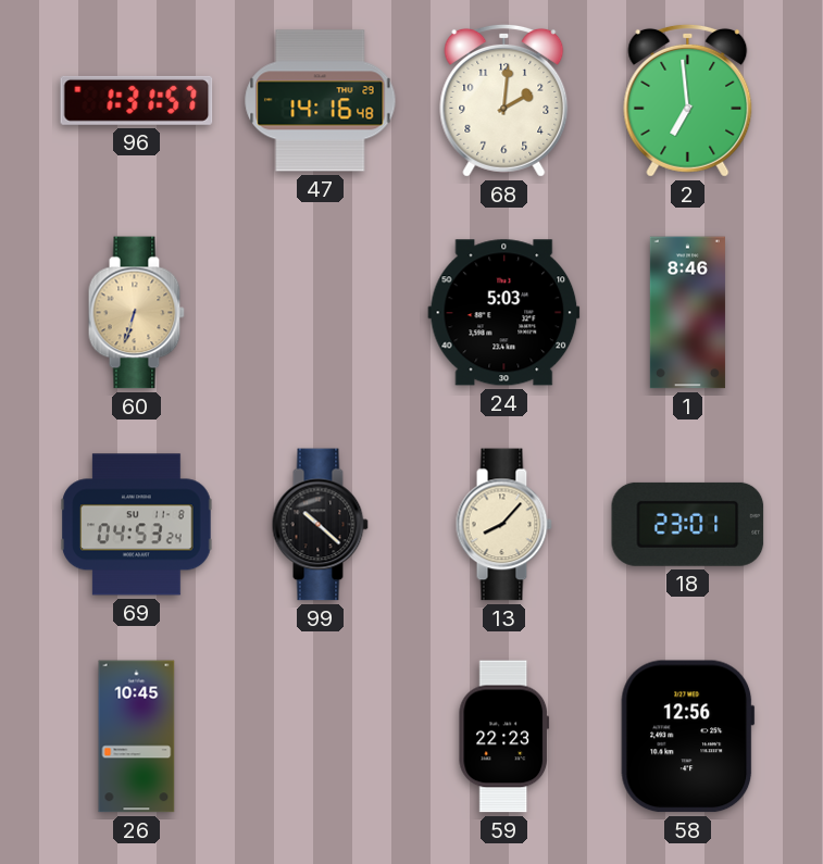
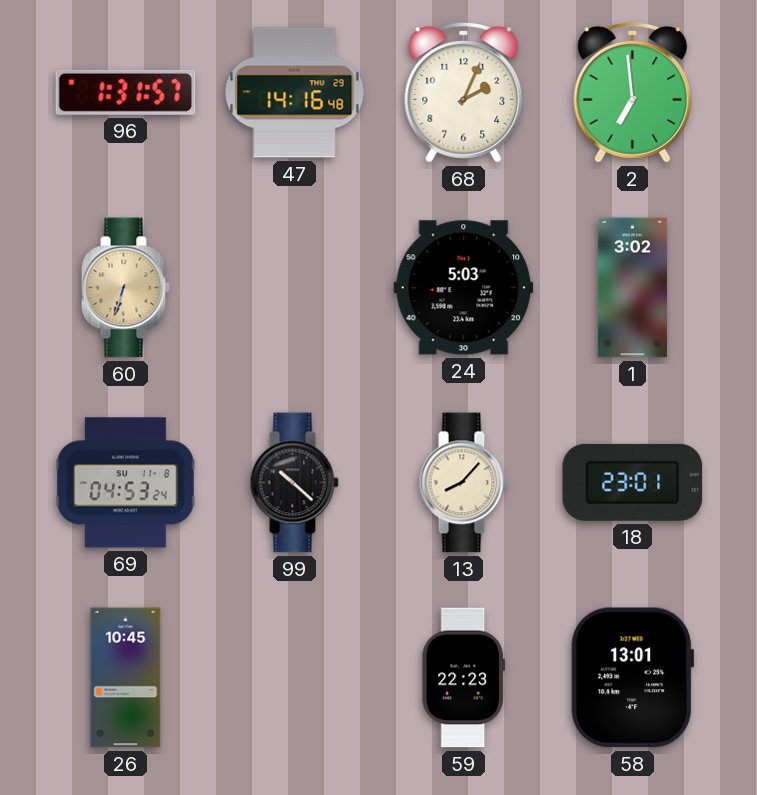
68: 2:01 -> 2:04
1: 8:46 -> 3:02
58: 12:56 -> 13:01
